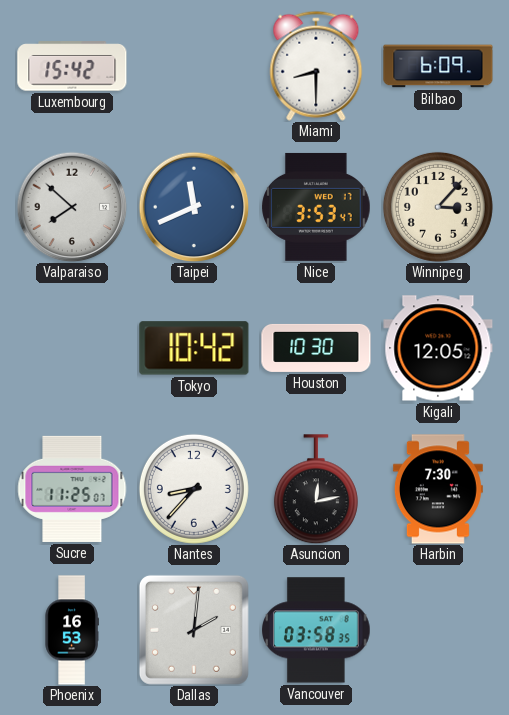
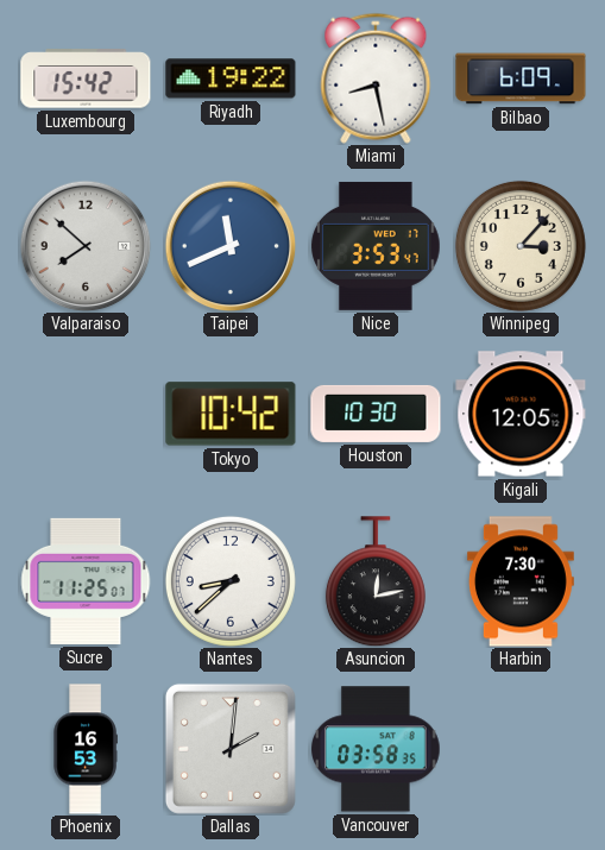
Riyadh: none -> 19:22
Miami: 8:30 -> 8:28
Nantes: 8:37 -> 8:38
